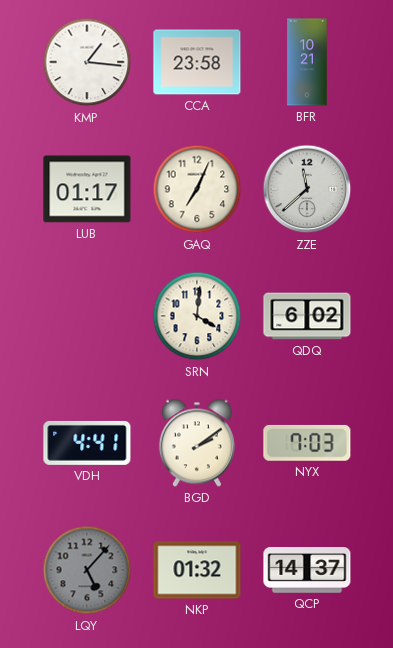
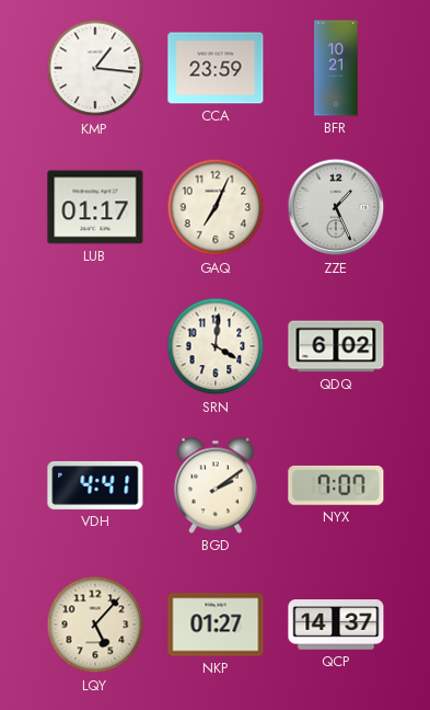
CCA: 23:58 -> 23:59
ZZE: 11:38 -> 1:26
NYX: 7:03 -> 7:07
LQY dial: grey -> cream
NKP: 01:32 -> 01:27
